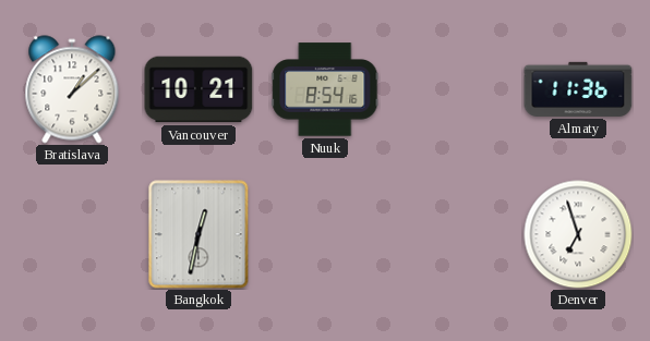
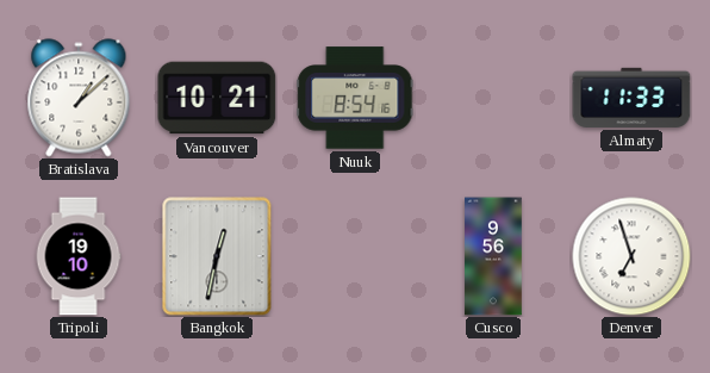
Almaty: 11:36 -> 11:33
Tripoli: none -> 19:10
Cusco: none -> 9:56
